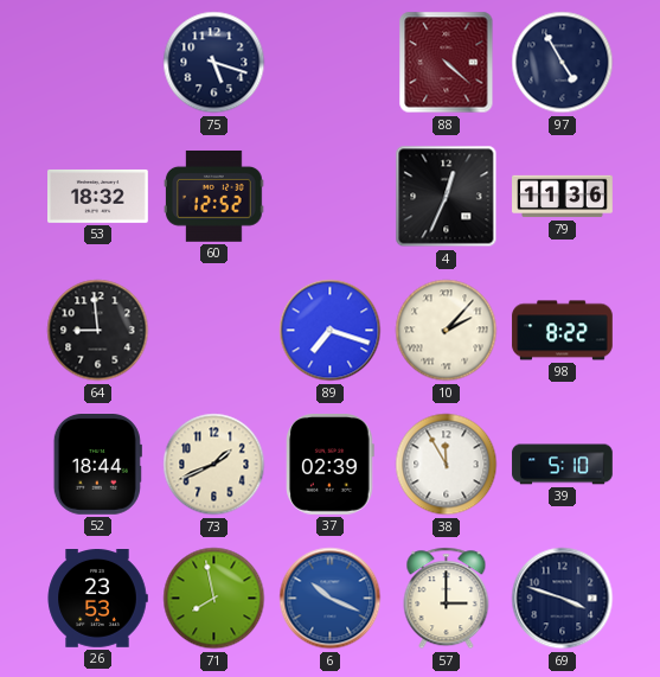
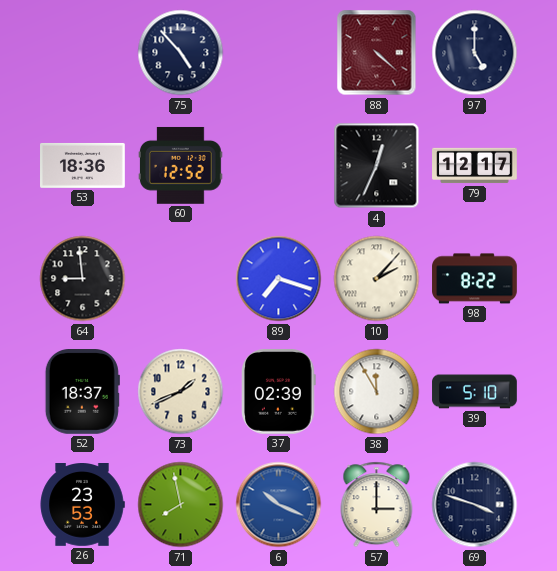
75: 5:18 -> 4:53
97: 4:55 -> 5:00
53: 18:32 -> 18:36
79: 11:36 -> 12:17
52: 18:44 -> 18:37
